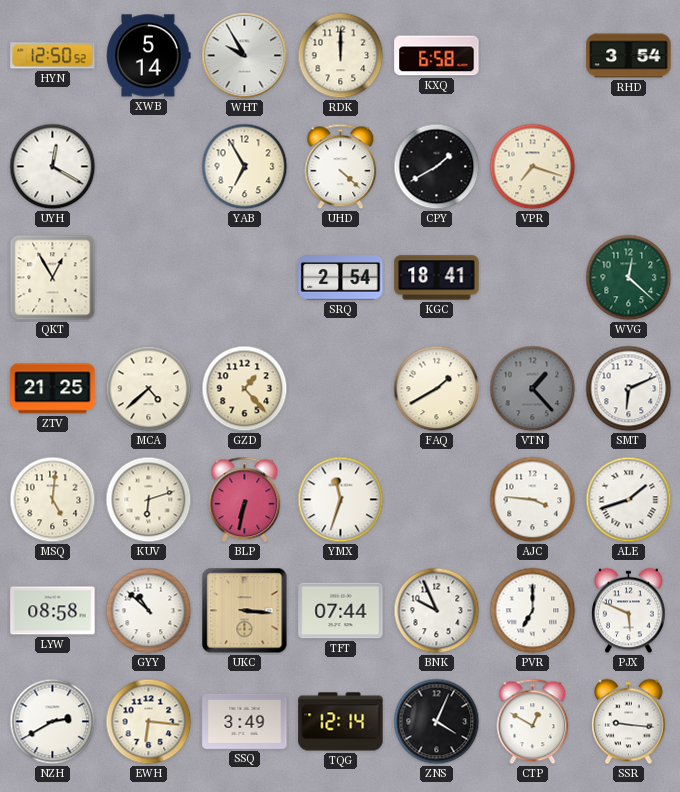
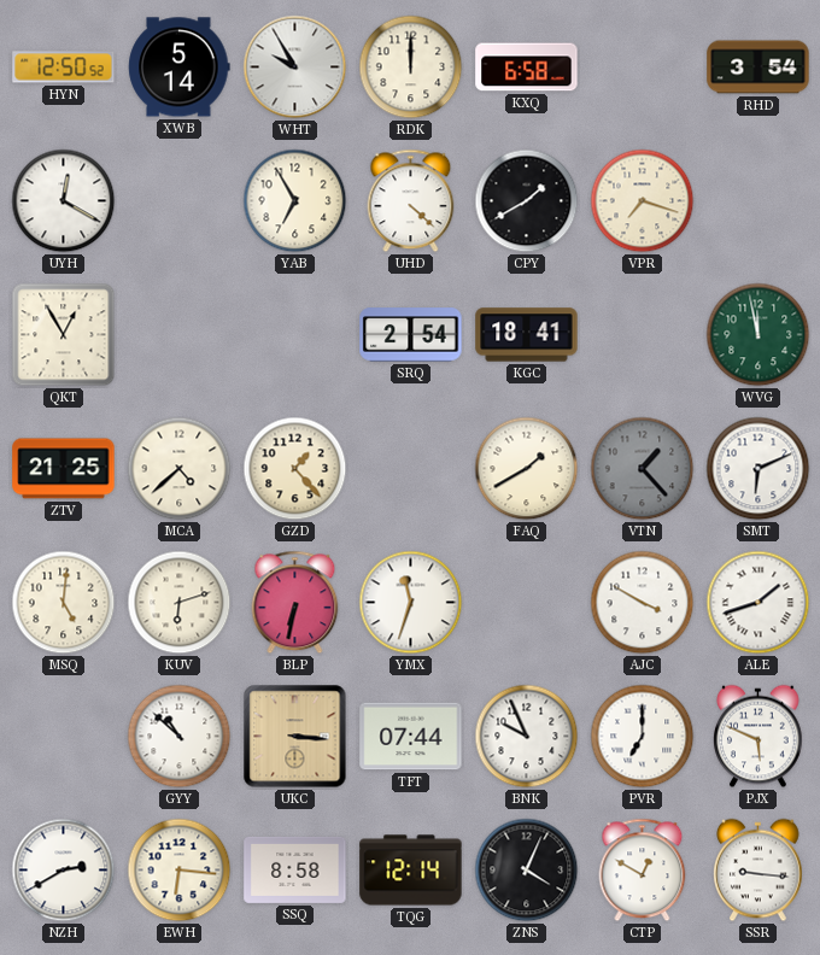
WVG: 12:22 -> 11:58
AJC: 3:46 -> 3:50
LYW: 08:58 -> none
SSQ: 3:49 -> 8:58
